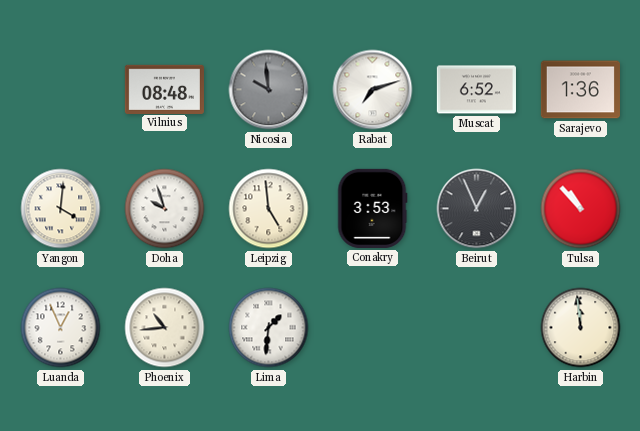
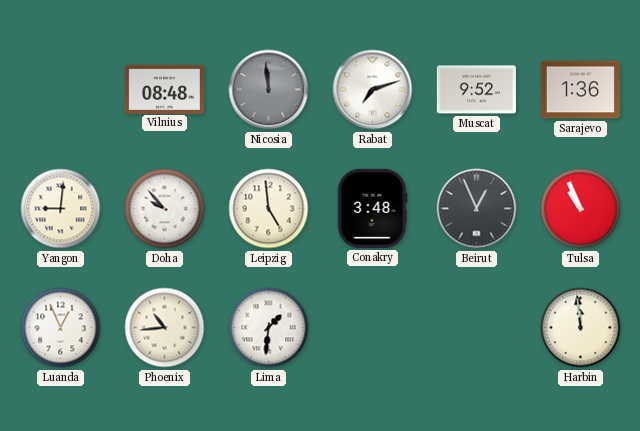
Nicosia: 9:59 -> 11:59
Muscat: 6:52 -> 9:52
Yangon: 4:01 -> 9:01
Doha: 9:57 -> 9:53
Conakry: 3:53 -> 3:48
Tulsa: 10:53 -> 10:56
